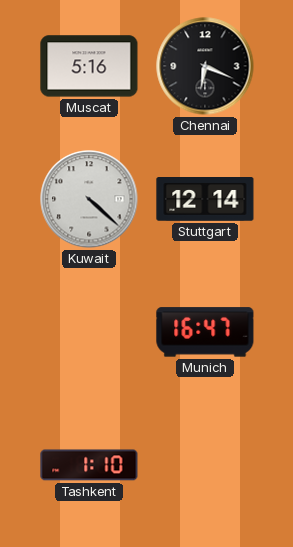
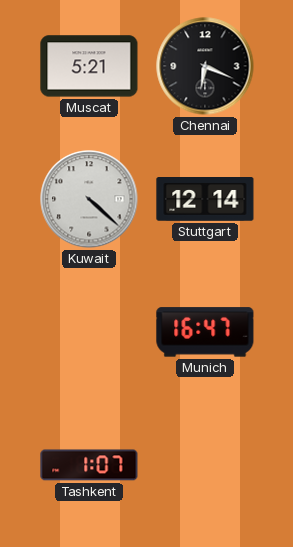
Muscat: 5:16 -> 5:21
Tashkent: 1:10 -> 1:07
